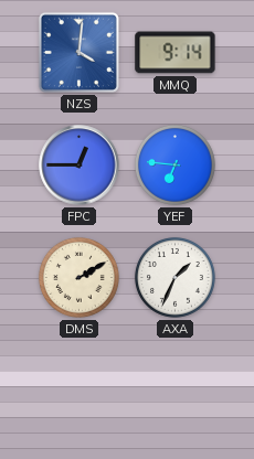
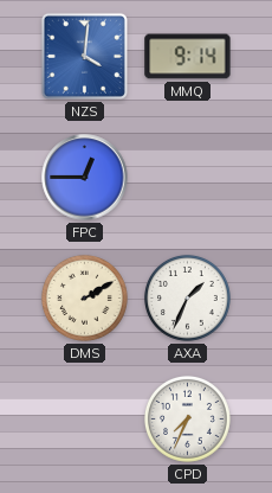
YEF: 6:46 -> none
CPD: none -> 7:34
